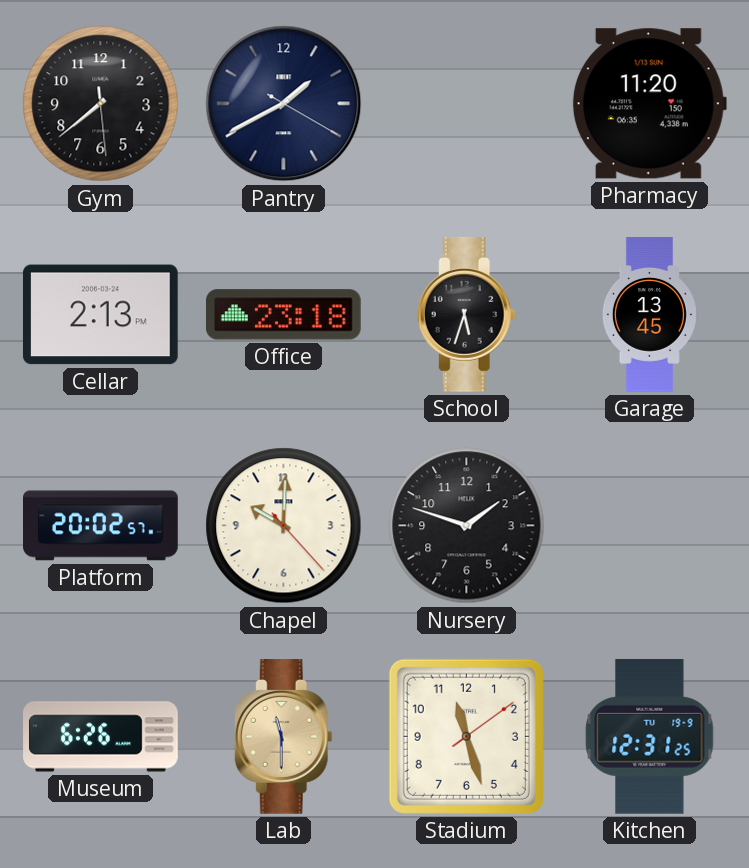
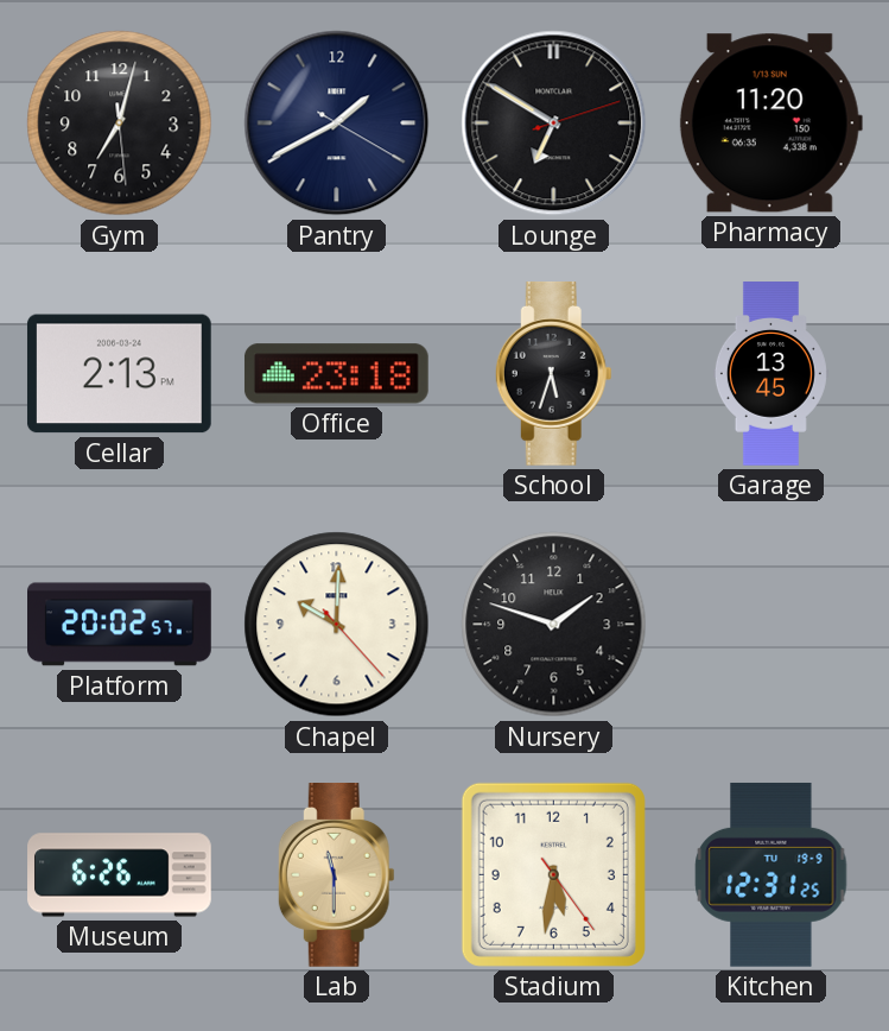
Gym: 7:38 -> 7:02
Lounge: none -> 6:50
Stadium: 11:27 -> 5:31
